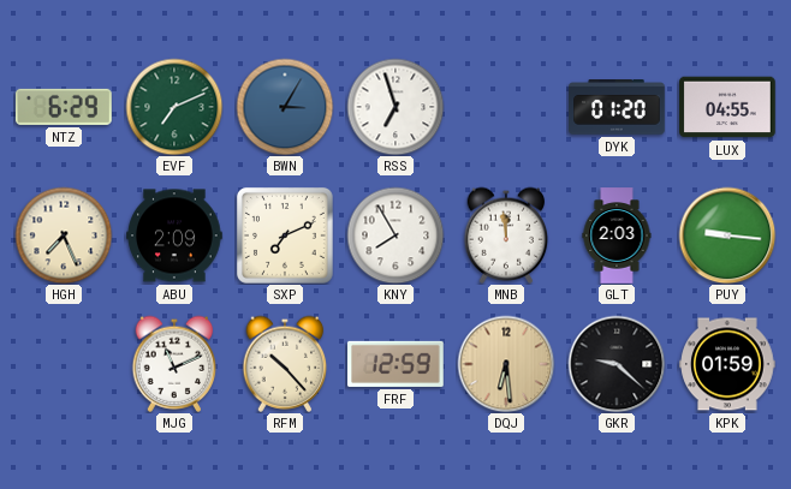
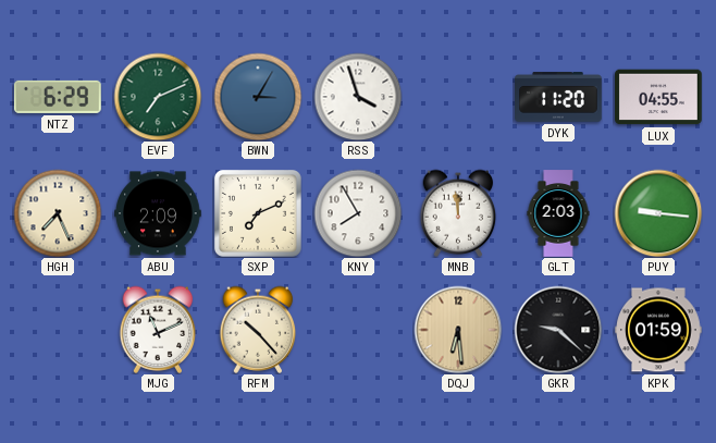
RSS: 6:57 -> 3:57
DYK: 01:20 -> 11:20
FRF: 12:59 -> none
